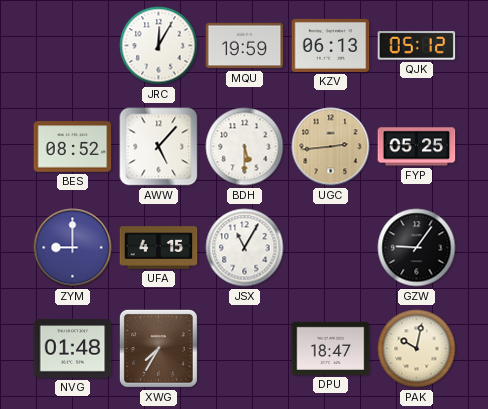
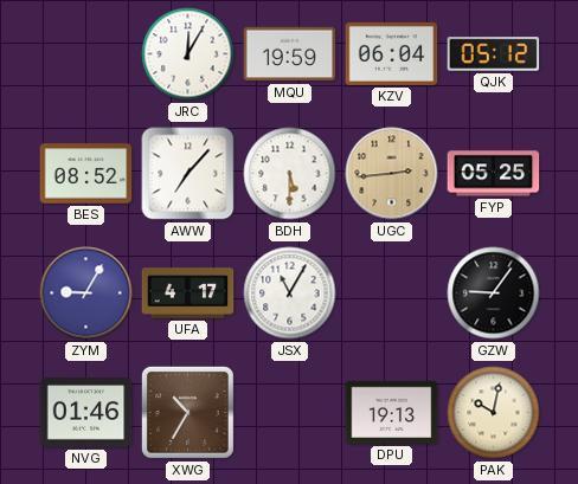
KZV: 06:13 -> 06:04
AWW: 5:07 -> 7:07
ZYM: 9:00 -> 9:05
UFA: 4:15 -> 4:17
NVG: 01:48 -> 01:46
XWG: 7:35 -> 10:35
DPU: 18:47 -> 19:13
